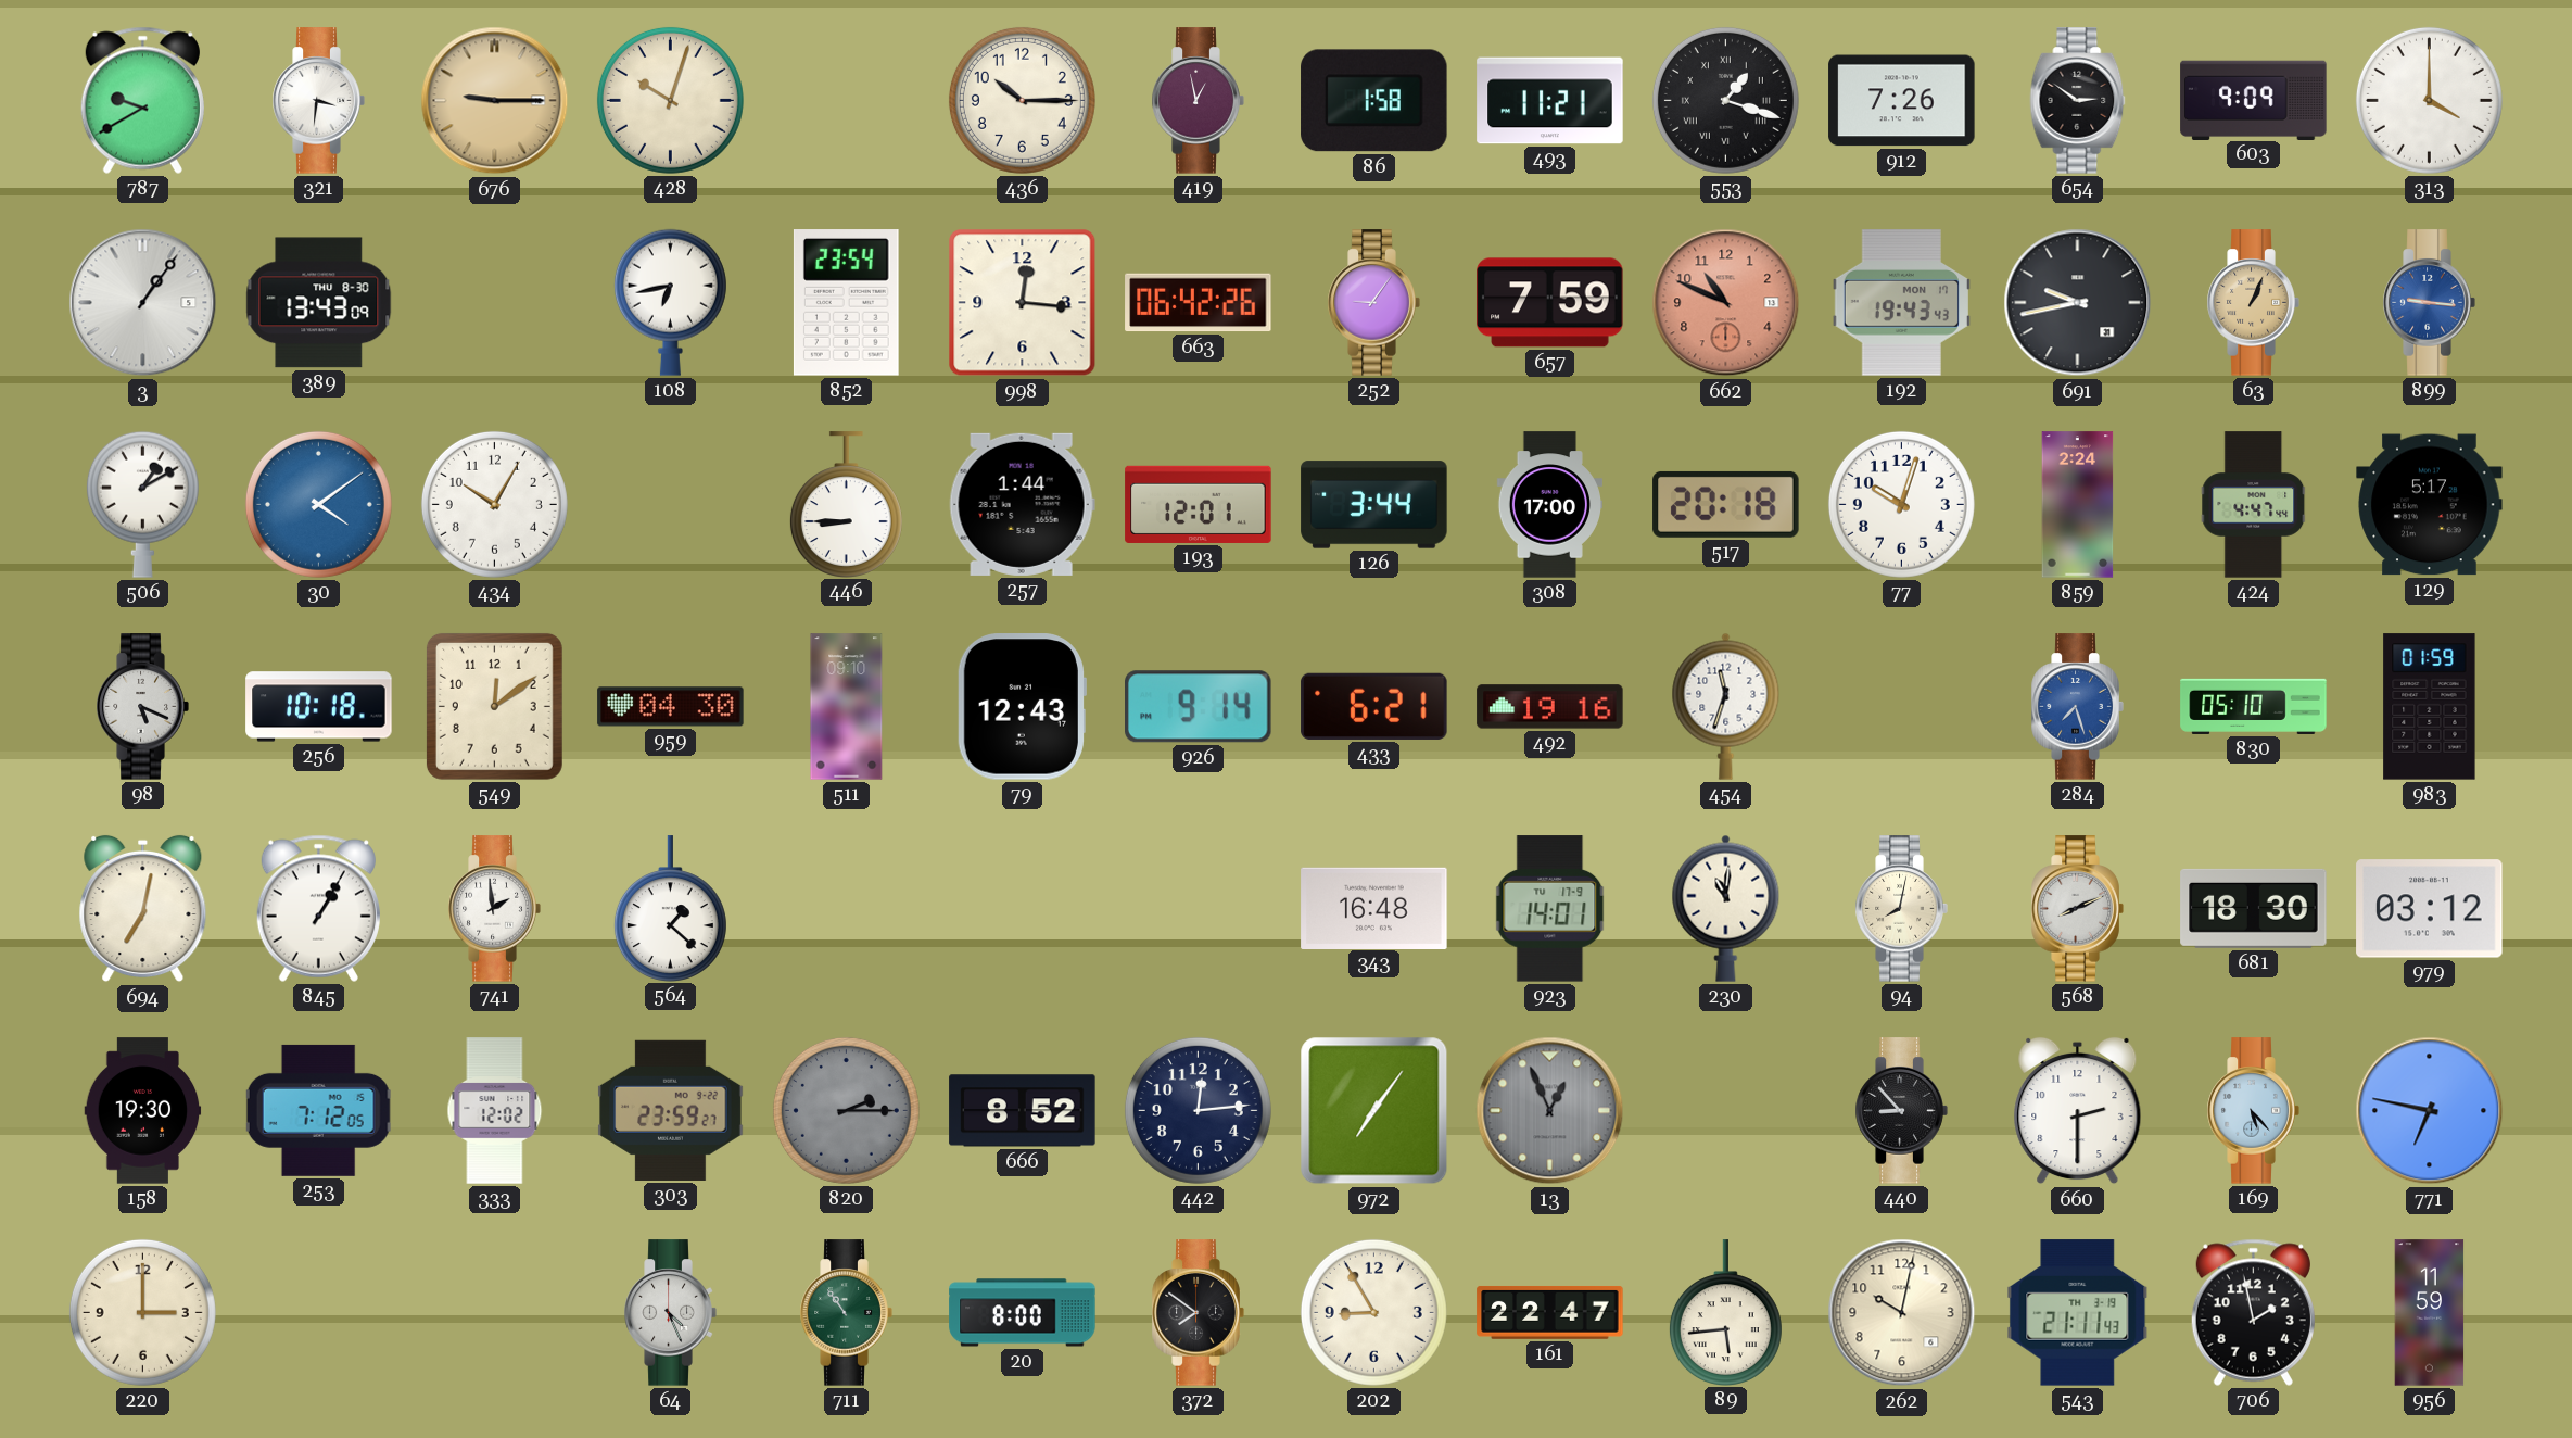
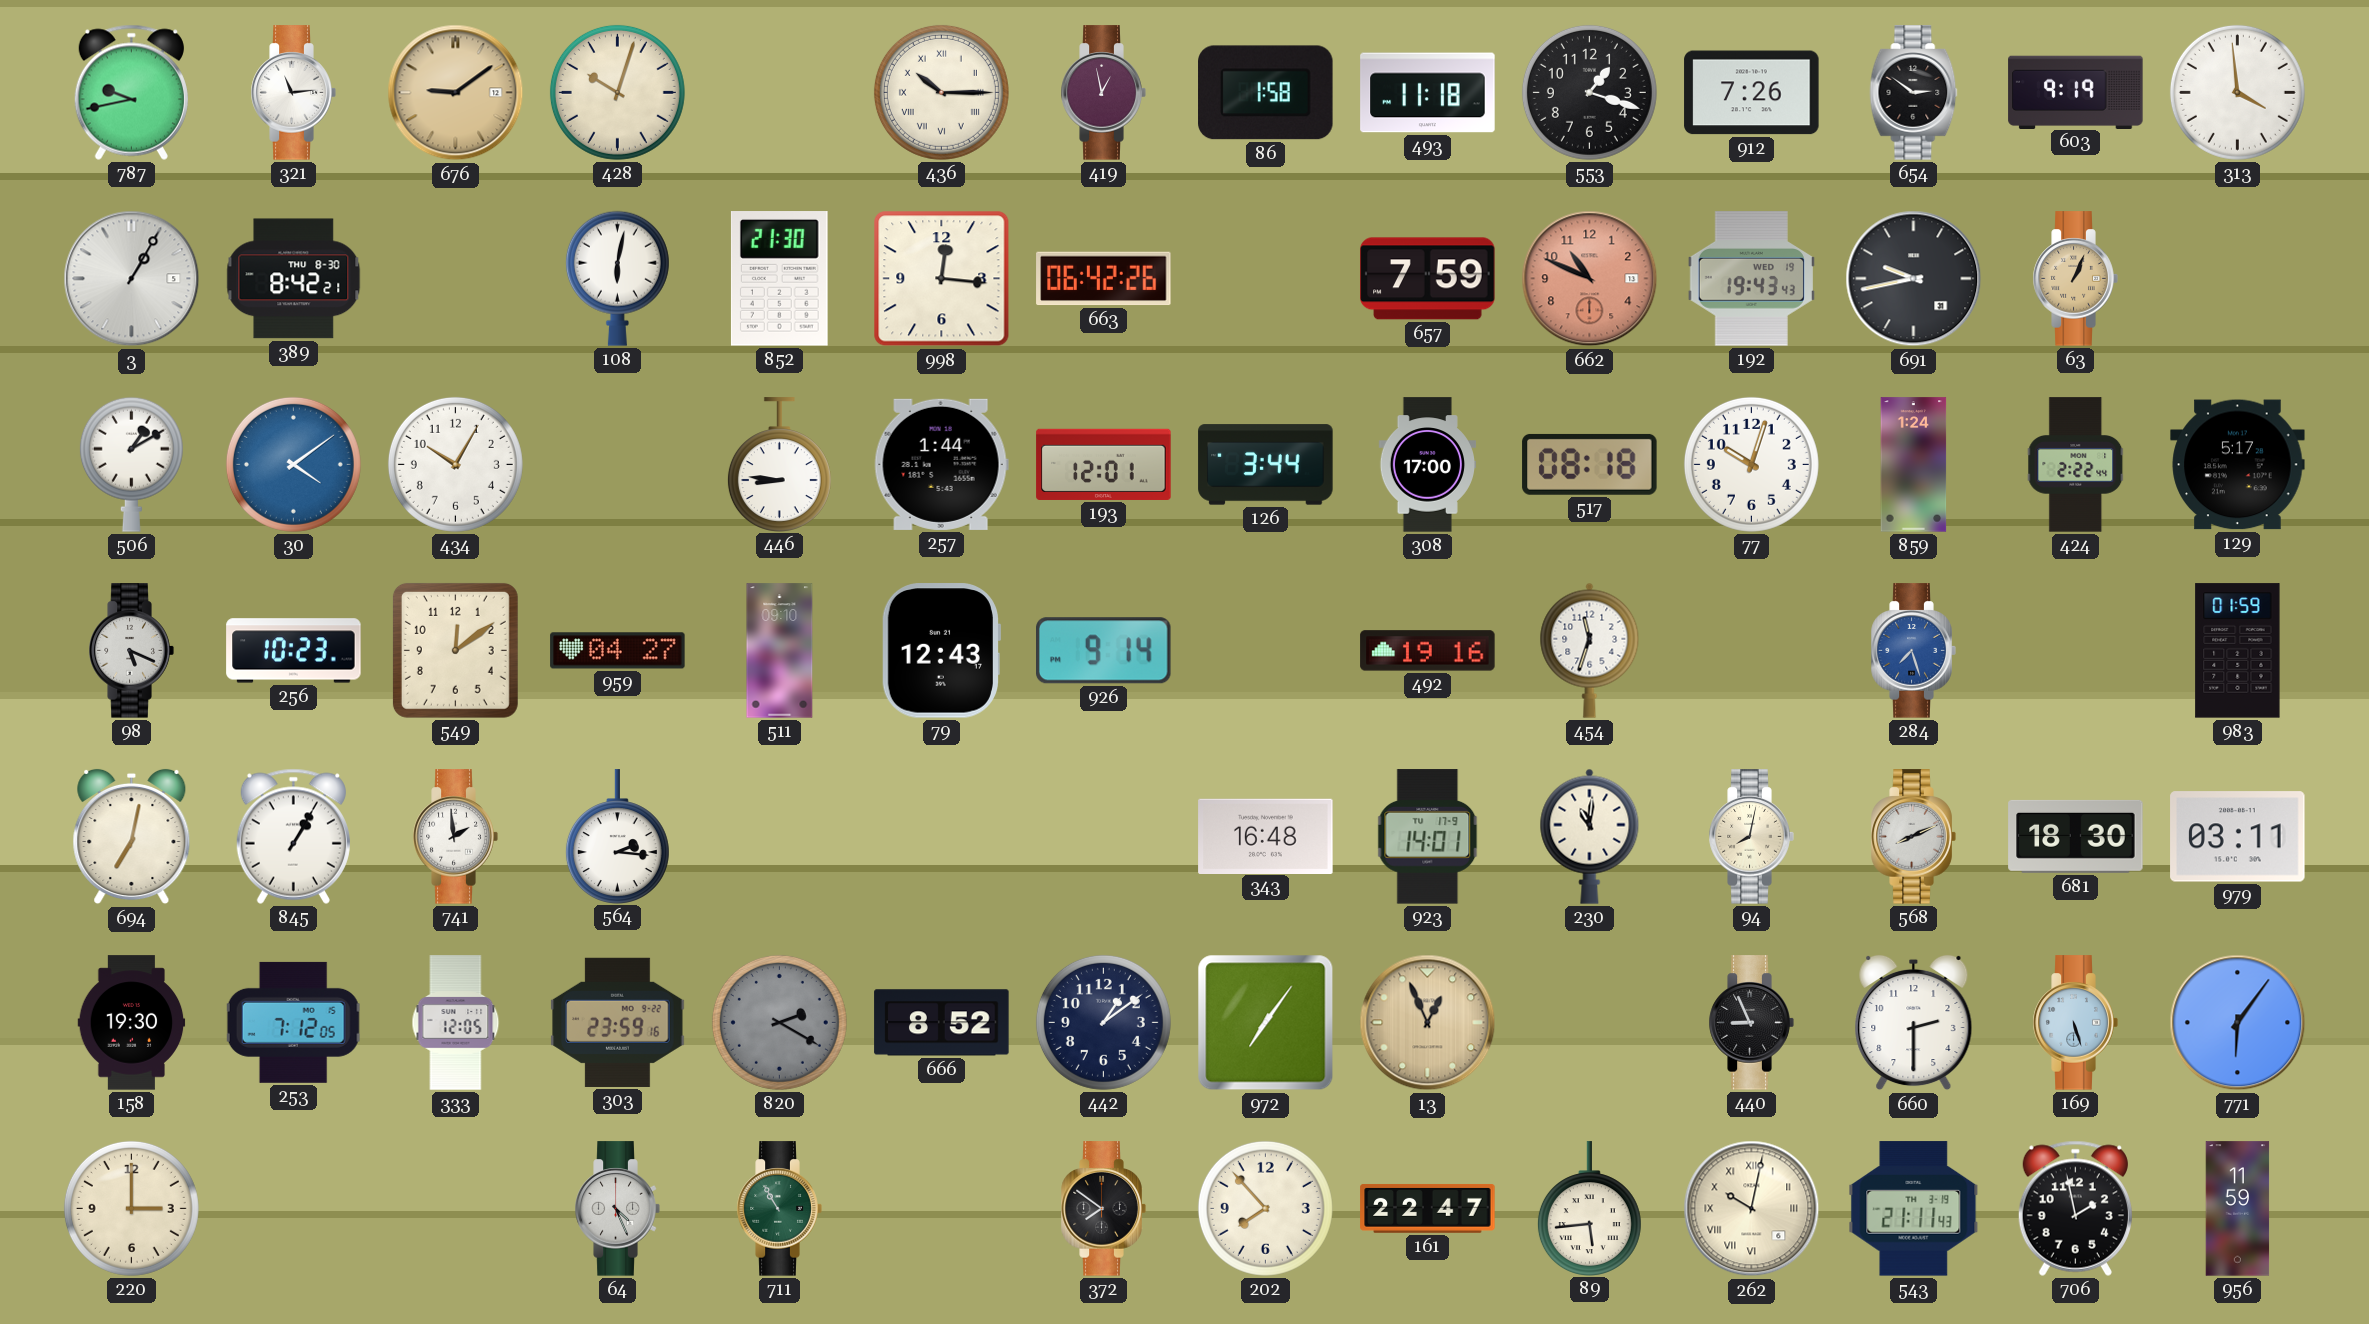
787: 9:40 -> 9:43
321: 3:31 -> 11:14
676: 9:15 -> 9:09
436 numerals: Arabic -> Roman
493: 11:21 -> 11:18
553 numerals: Roman -> Arabic
603: 9:09 -> 9:19
313: 4:00 -> 3:59
3: 1:06 -> 1:05
389: 13:43 -> 8:42
108: 6:43 -> 6:02
852: 23:54 -> 21:30
252: 9:06 -> none
192 date: MON 17 -> WED 19
899: 9:16 -> none
446: 8:45 -> 8:46
517: 20:18 -> 08:18
859: 2:24 -> 1:24
424: 4:47 -> 2:22
256: 10:18 -> 10:23
959: 04:30 -> 04:27
433: 6:21 -> none
830: 05:10 -> none
564: 1:22 -> 2:16
979: 03:12 -> 03:11
333: 12:02 -> 12:05
303: 23:59:27 -> 23:59:16
820: 2:15 -> 2:20
442: 12:14 -> 1:09
13 dial: grey -> champagne
440: 8:53 -> 8:56
169: 5:23 -> 5:27
771: 6:47 -> 6:06
711: 10:54 -> 10:55
20: 8:00 -> none
202: 8:55 -> 7:53
262 numerals: Arabic -> Roman
